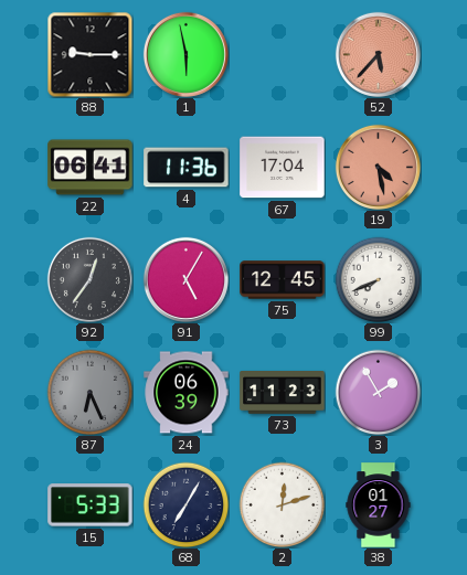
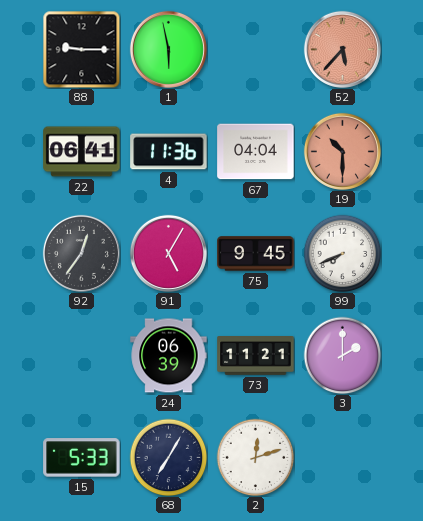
67: 17:04 -> 04:04
19: 4:28 -> 10:30
75: 12:45 -> 9:45
87: 6:26 -> none
73: 11:23 -> 11:21
3: 1:55 -> 2:00
38: 01:27 -> none
